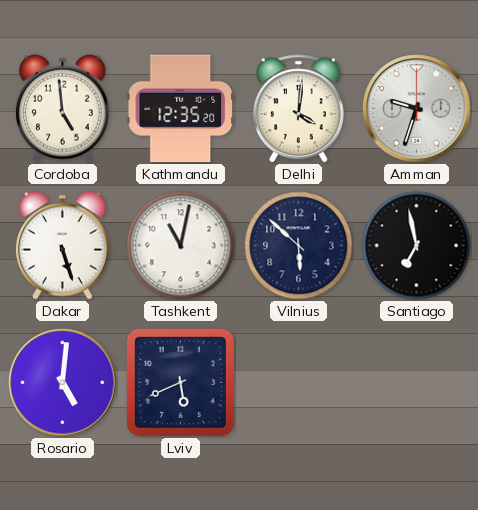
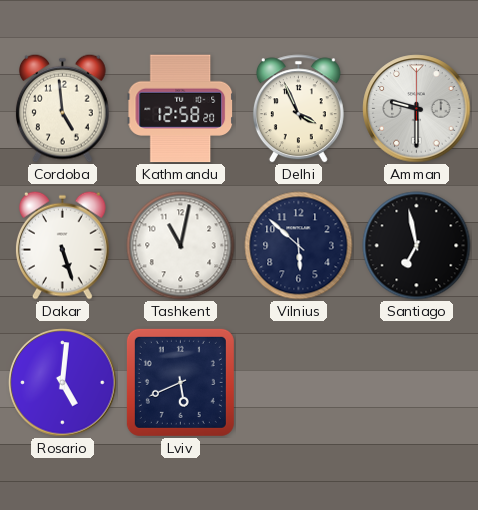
Kathmandu: 12:35 -> 12:58
Delhi: 4:01 -> 3:56
Amman: 9:33 -> 9:30
